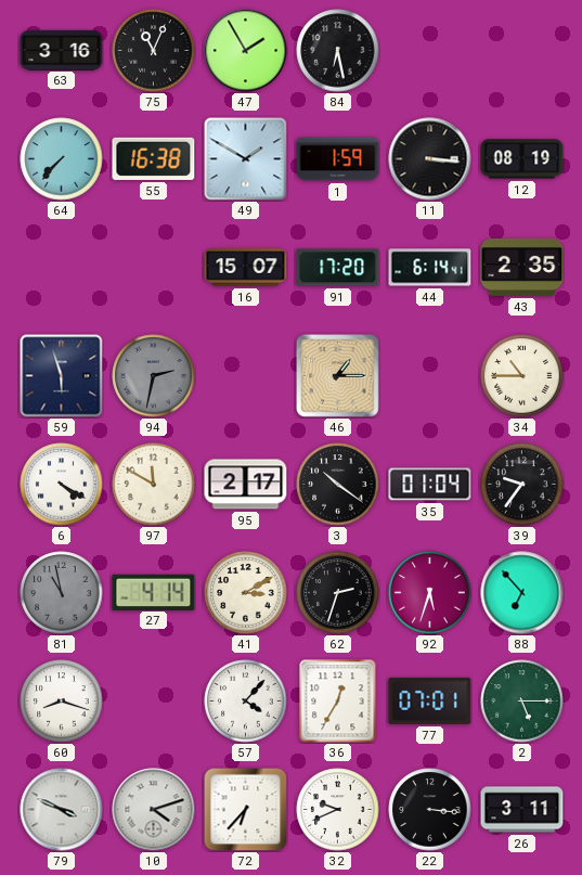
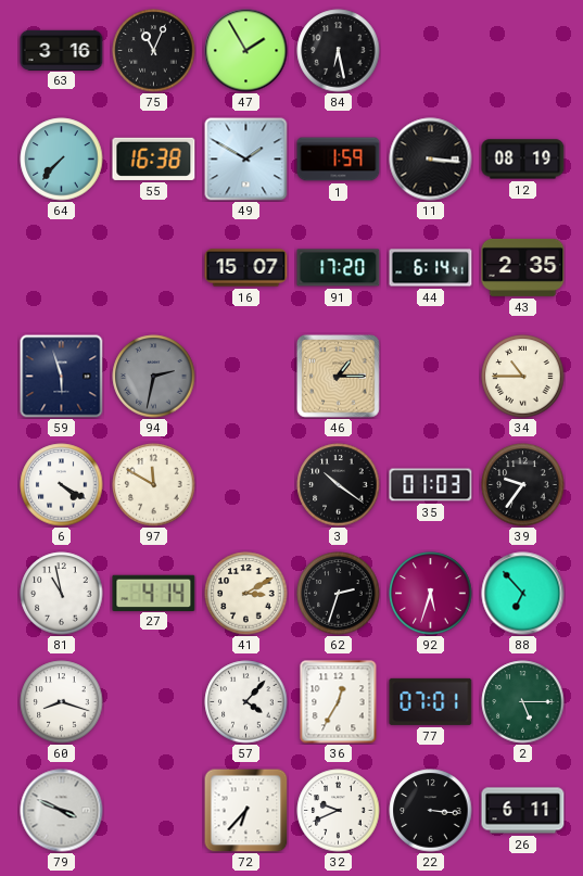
95: 2:17 -> none
35: 01:04 -> 01:03
81 dial: grey -> white
10: 4:12 -> none
26: 3:11 -> 6:11
